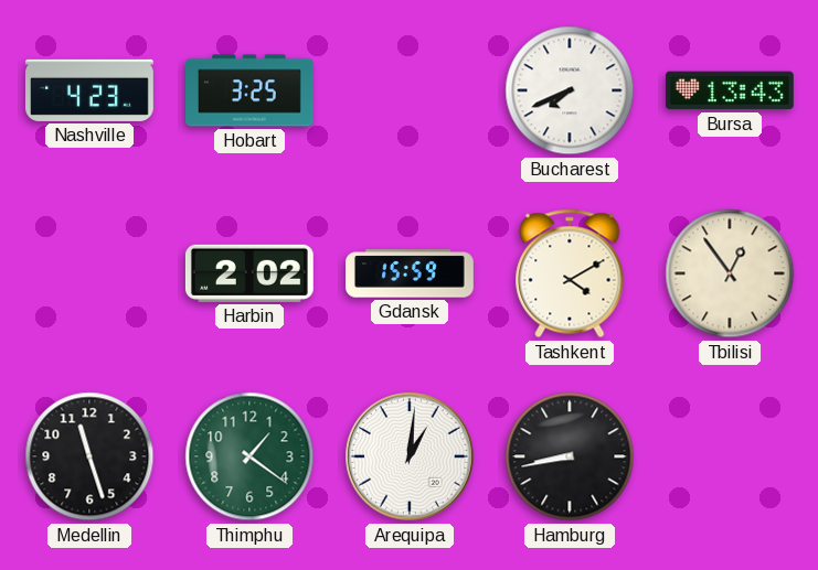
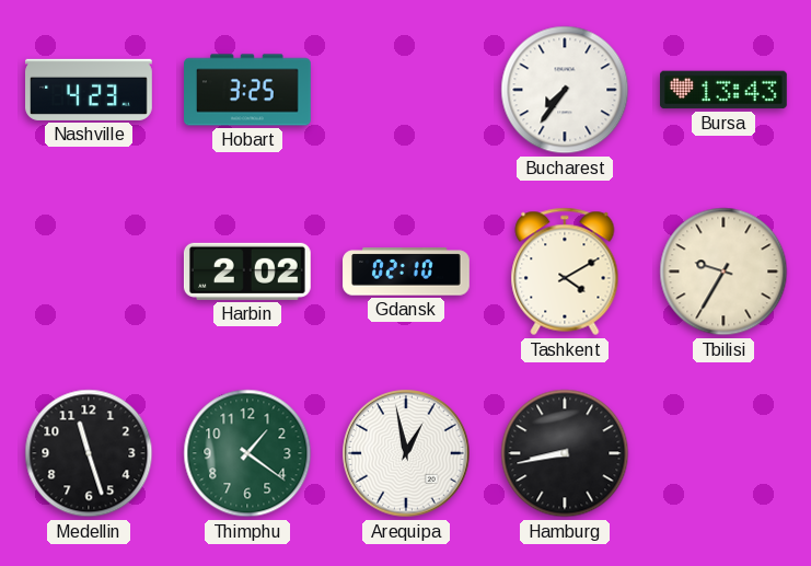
Bucharest: 7:41 -> 7:36
Gdansk: 15:59 -> 02:10
Tbilisi: 12:54 -> 9:35
Arequipa: 1:01 -> 12:58
